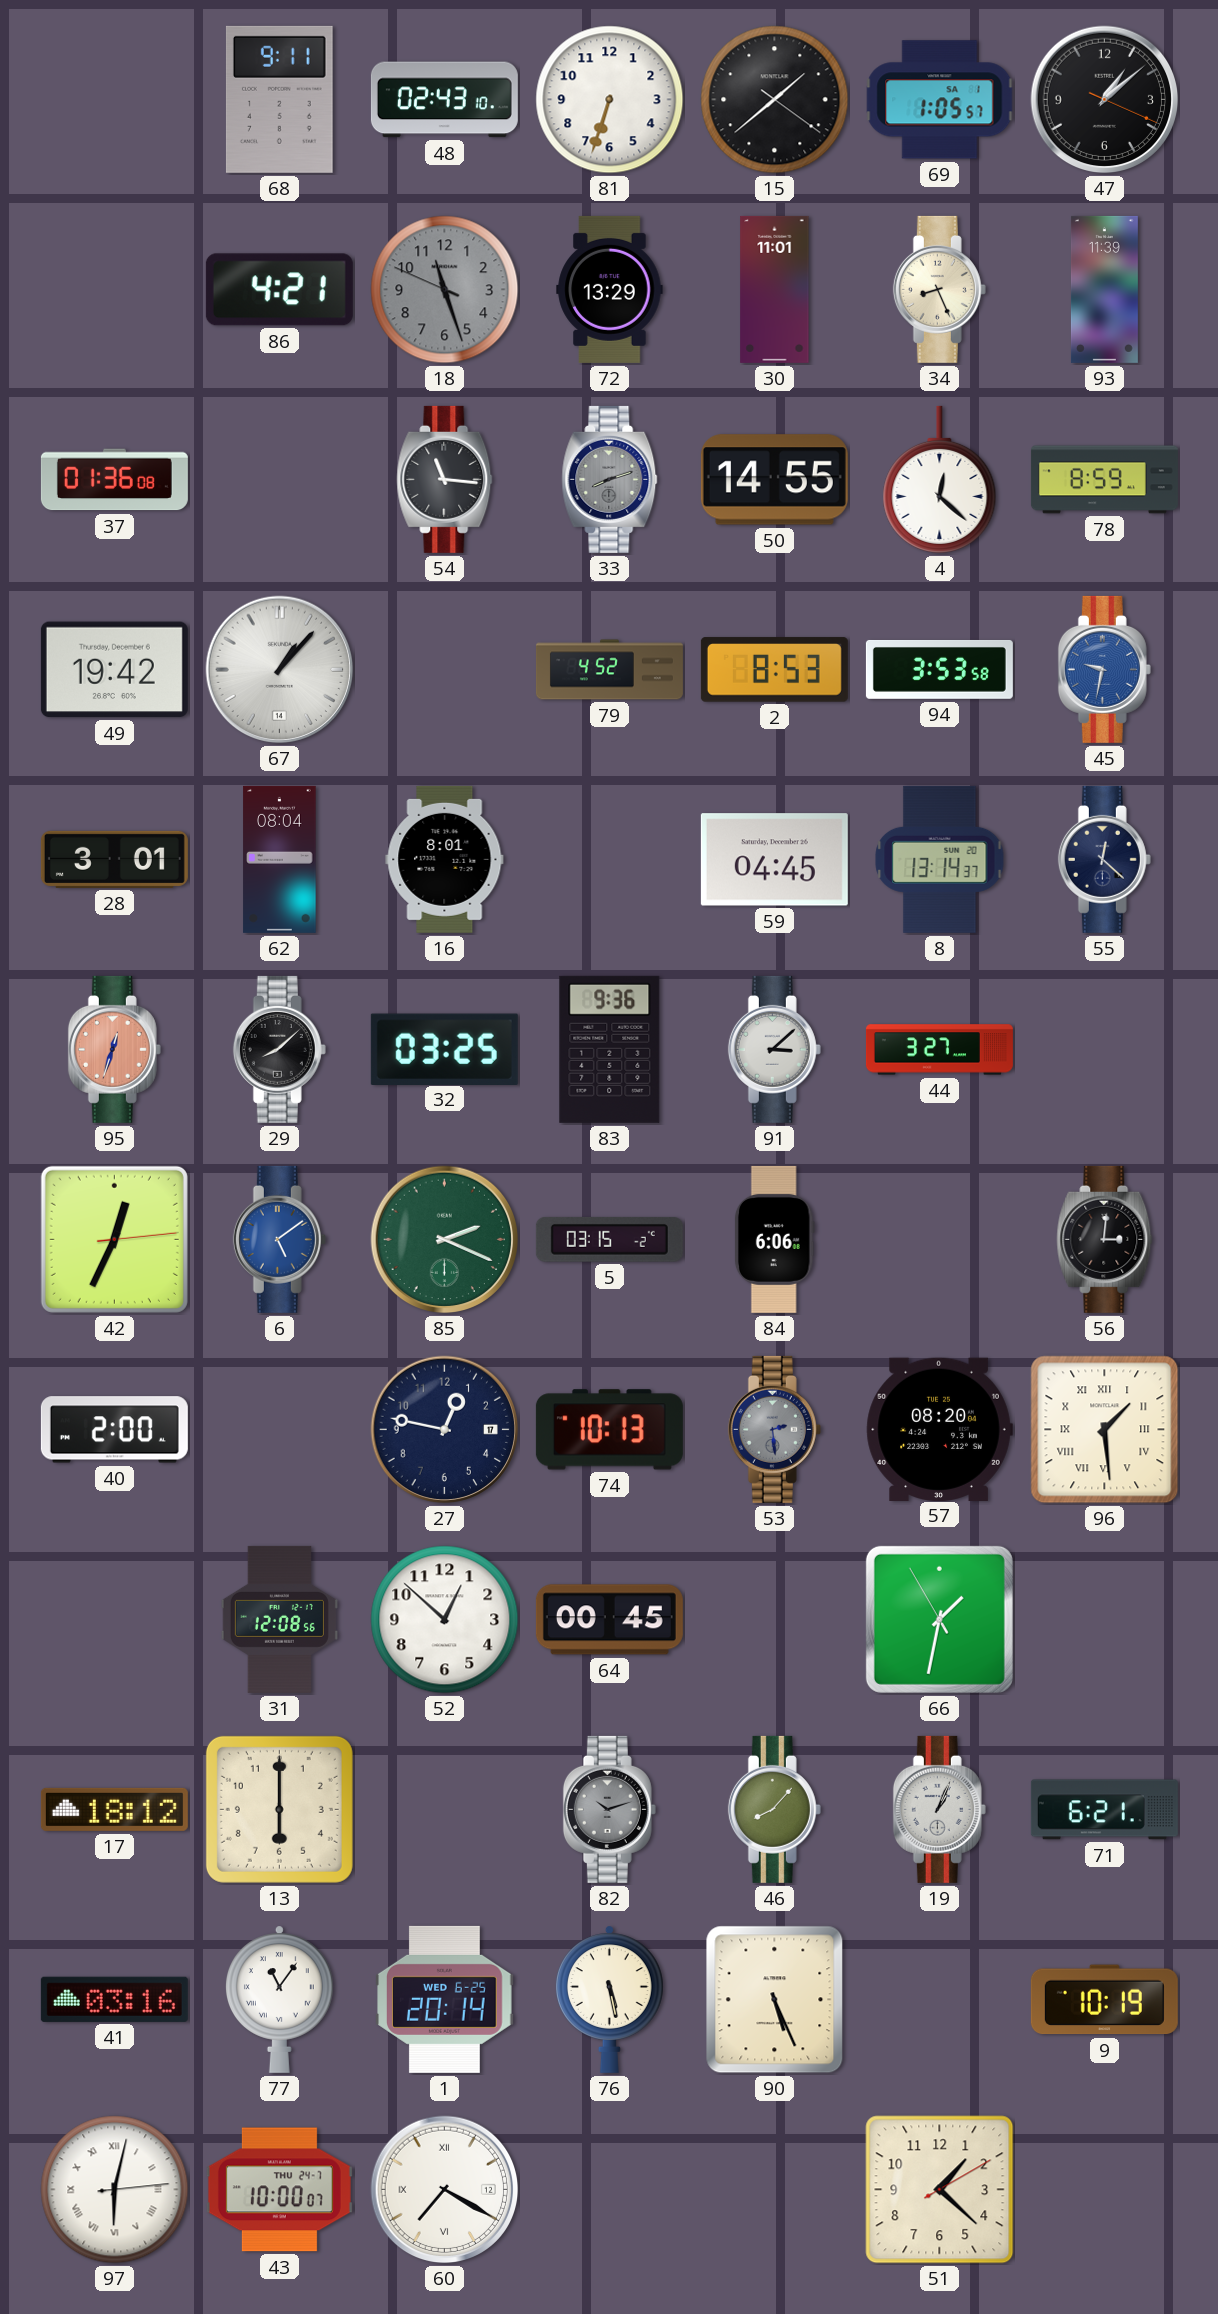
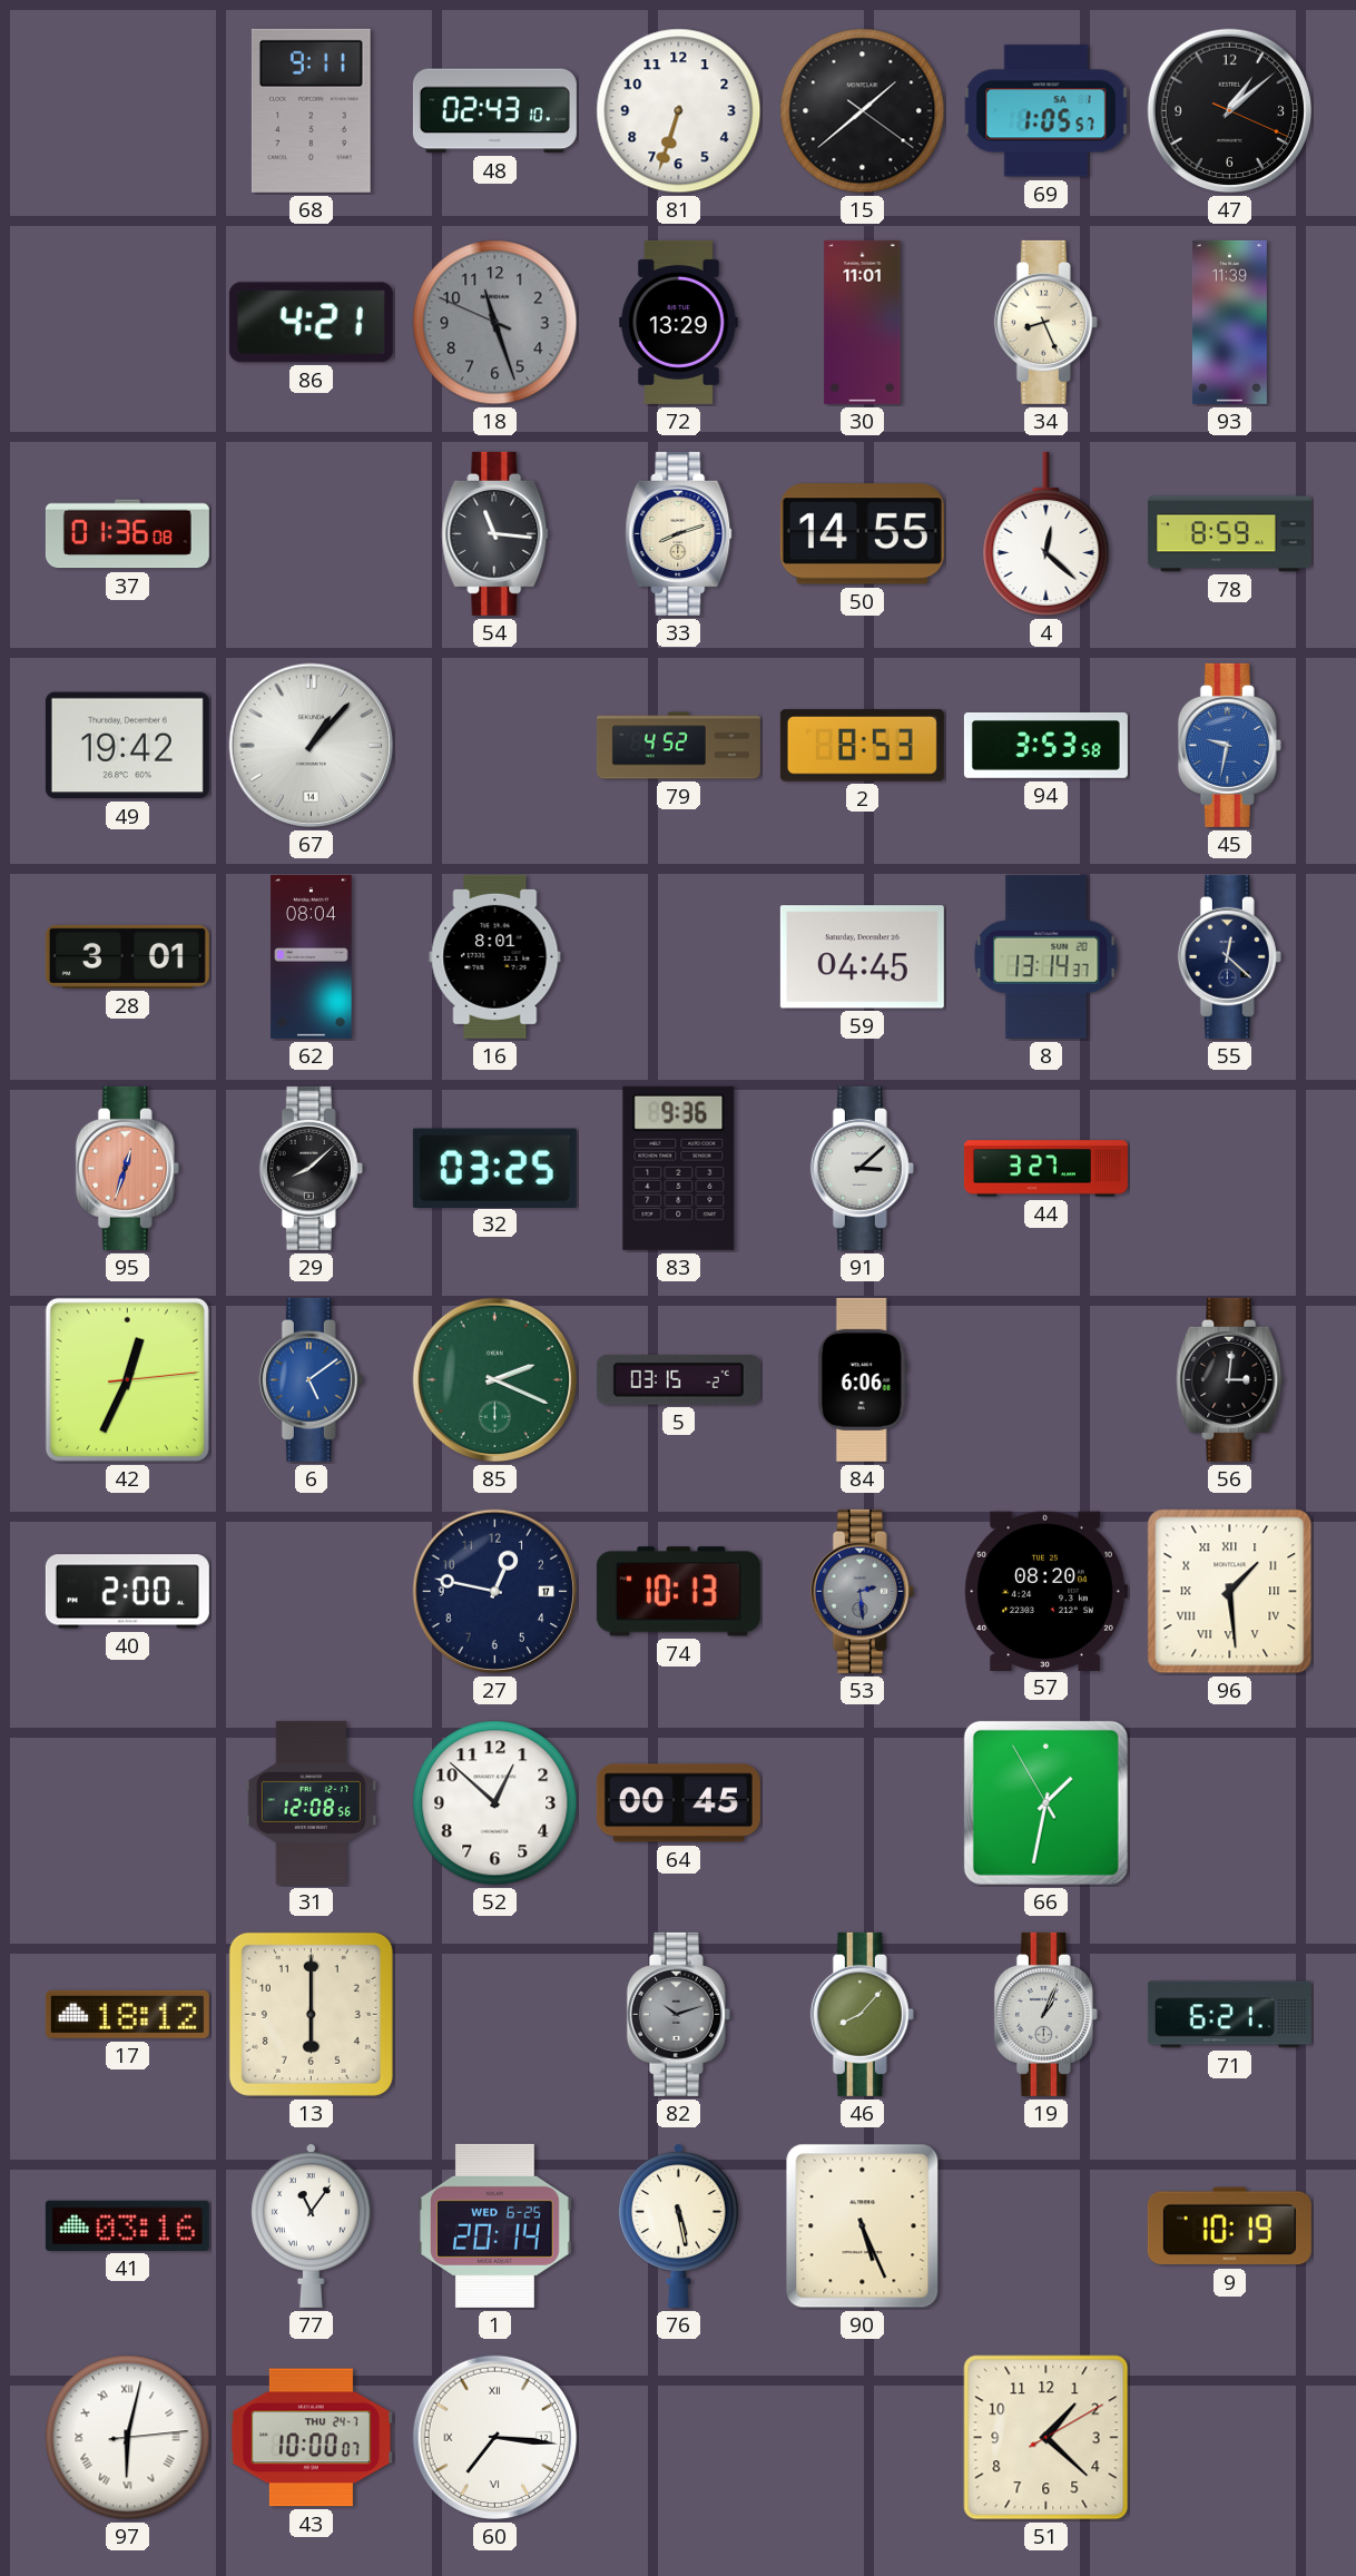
33 dial: grey -> cream
60: 7:20 -> 7:16
